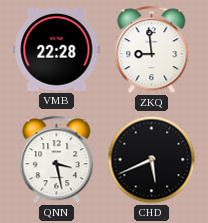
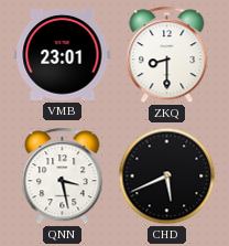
VMB: 22:28 -> 23:01
ZKQ: 8:59 -> 8:30
